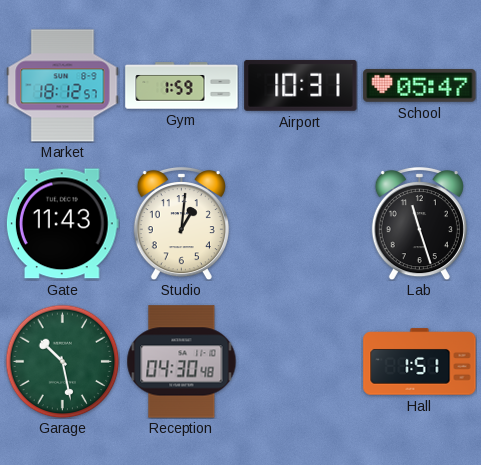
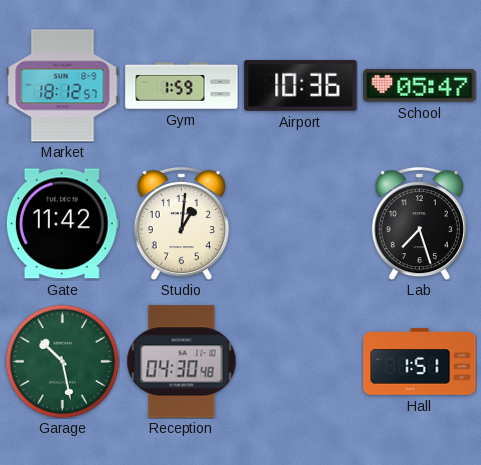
Airport: 10:31 -> 10:36
Gate: 11:43 -> 11:42
Lab: 11:27 -> 7:27
